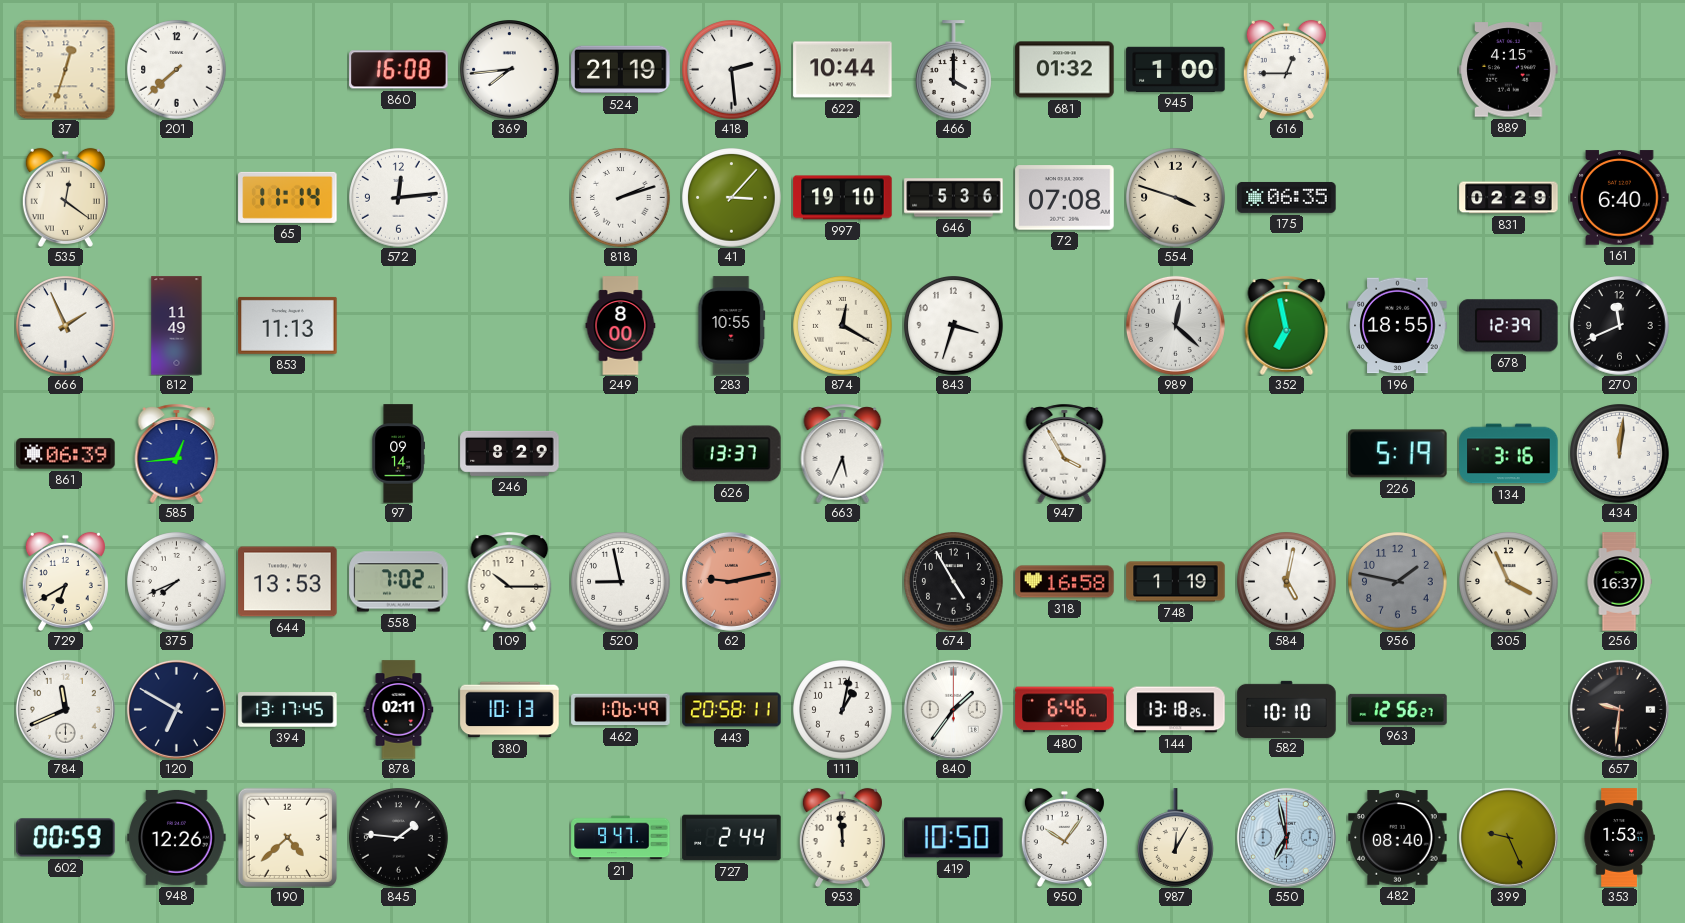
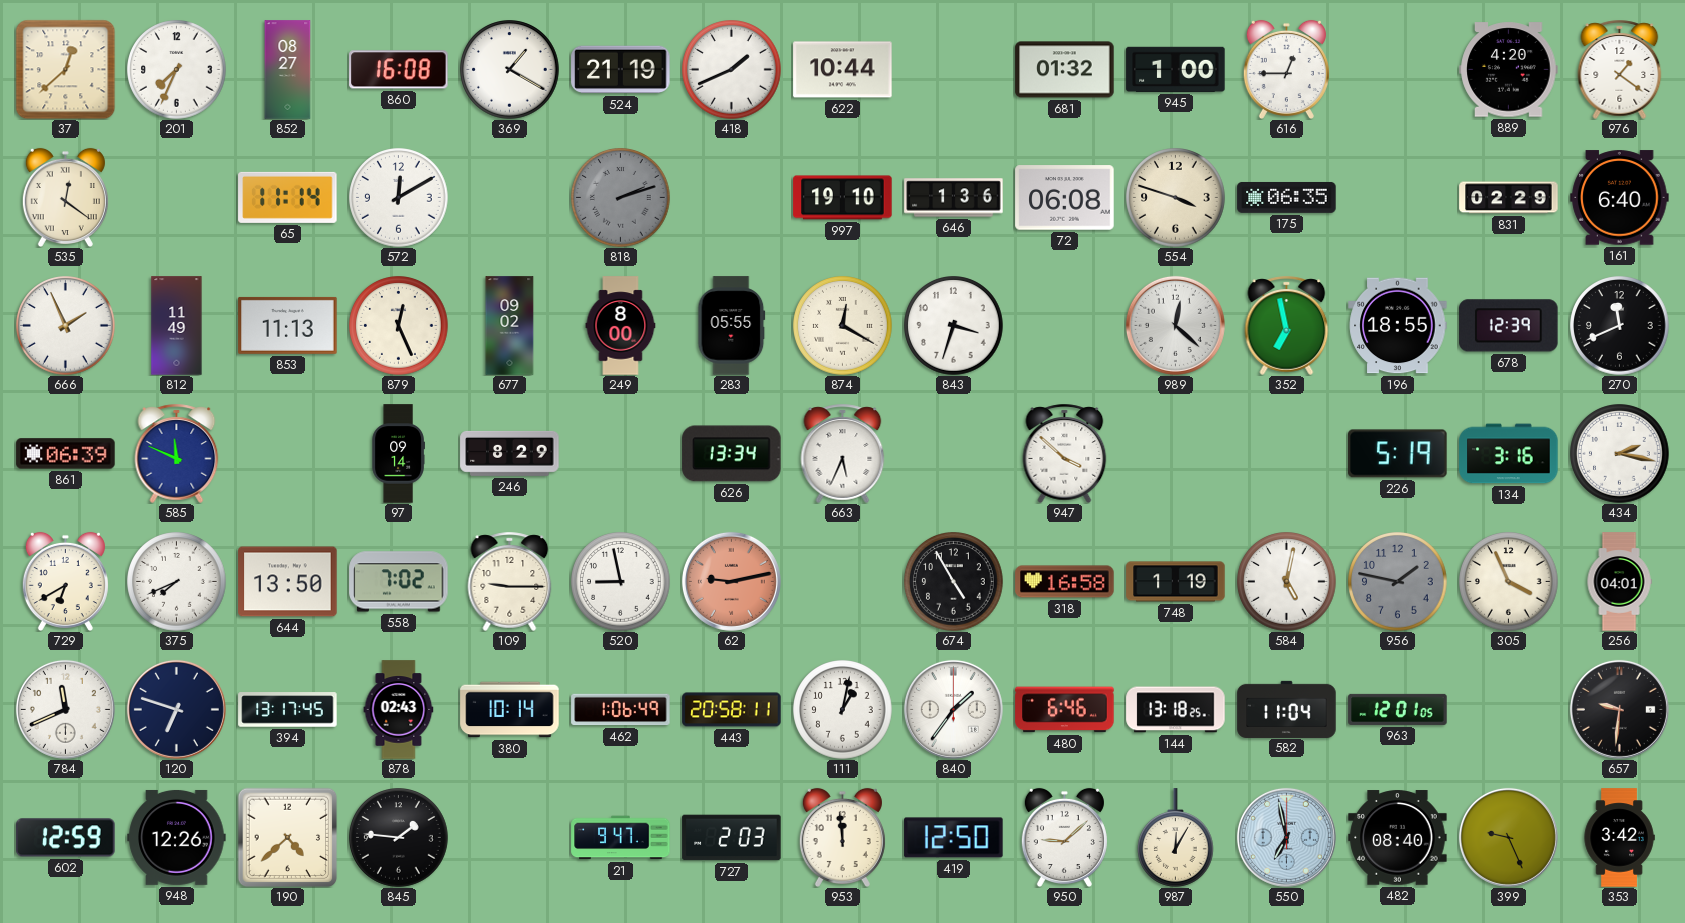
37: 12:33 -> 12:38
201: 7:38 -> 7:34
852: none -> 08:27
369: 7:44 -> 1:20
418: 2:29 -> 1:41
466: 4:00 -> none
889: 4:15 -> 4:20
976: none -> 1:21
572: 12:14 -> 12:10
818 dial: white -> grey
41: 3:07 -> none
646: 5:36 -> 1:36
72: 07:08 -> 06:08
879: none -> 12:26
677: none -> 09:02
283: 10:55 -> 05:55
585: 12:44 -> 11:49
626: 13:37 -> 13:34
947: 3:55 -> 3:52
434: 12:01 -> 2:17
644: 13:53 -> 13:50
109: 10:15 -> 9:15
256: 16:37 -> 04:01
120: 6:50 -> 6:48
878: 02:11 -> 02:43
380: 10:13 -> 10:14
582: 10:10 -> 11:04
963: 12:56 -> 12:01
602: 00:59 -> 12:59
727: 2:44 -> 2:03
419: 10:50 -> 12:50
950: 10:06 -> 9:08
353: 1:53 -> 3:42
